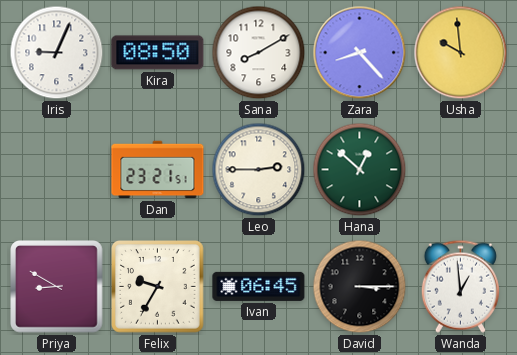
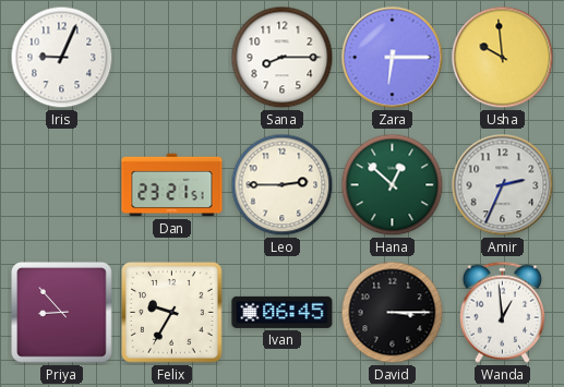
Kira: 08:50 -> none
Sana: 8:10 -> 8:15
Zara: 8:23 -> 6:15
Amir: none -> 2:34
Priya: 8:50 -> 8:53
